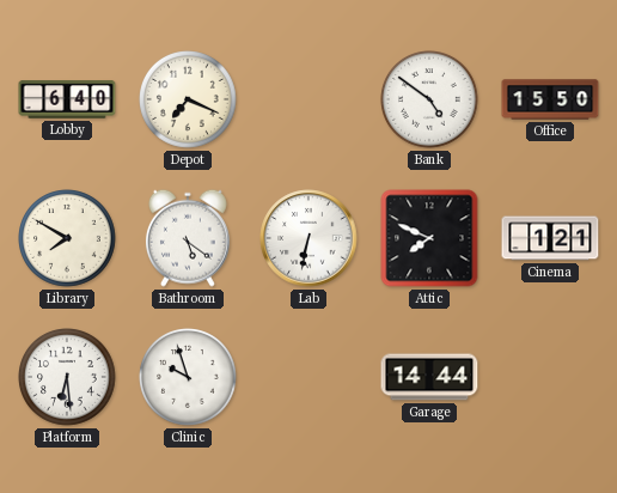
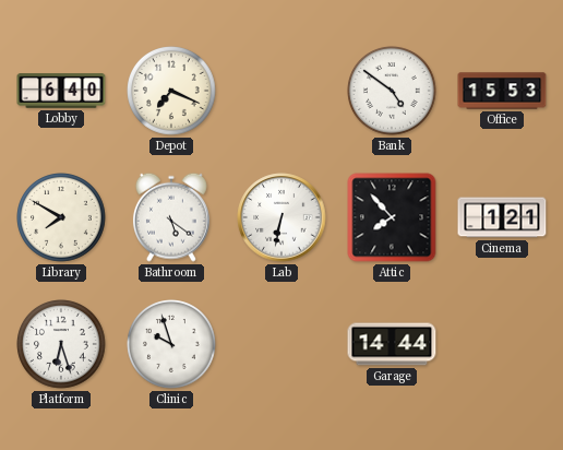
Office: 15:50 -> 15:53
Attic: 7:49 -> 7:53
Platform: 6:29 -> 6:27
